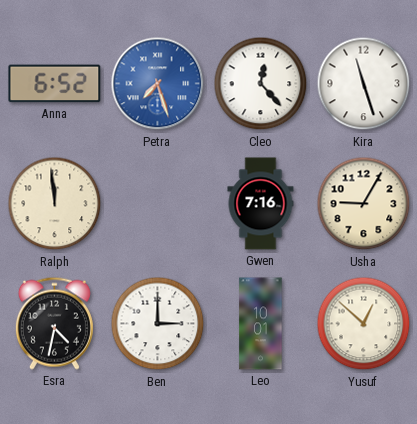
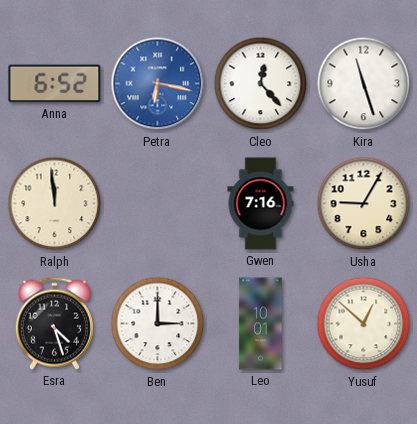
Petra: 7:27 -> 6:17
Esra: 4:32 -> 4:27
